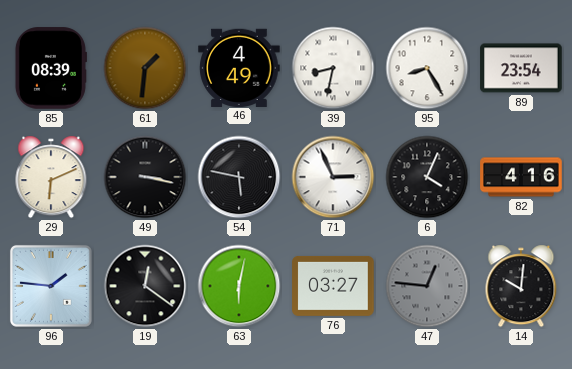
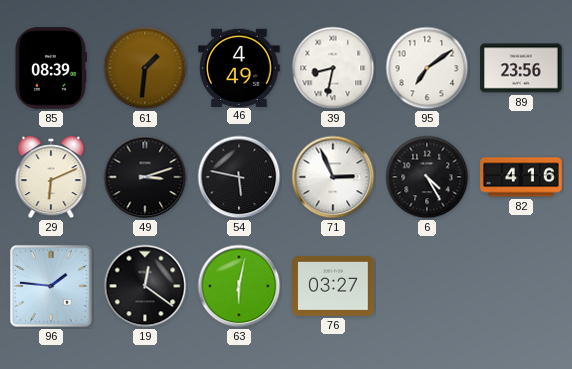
95: 8:25 -> 7:09
89: 23:54 -> 23:56
49: 3:17 -> 3:12
6: 4:04 -> 4:25
47: 12:46 -> none
14: 10:01 -> none
